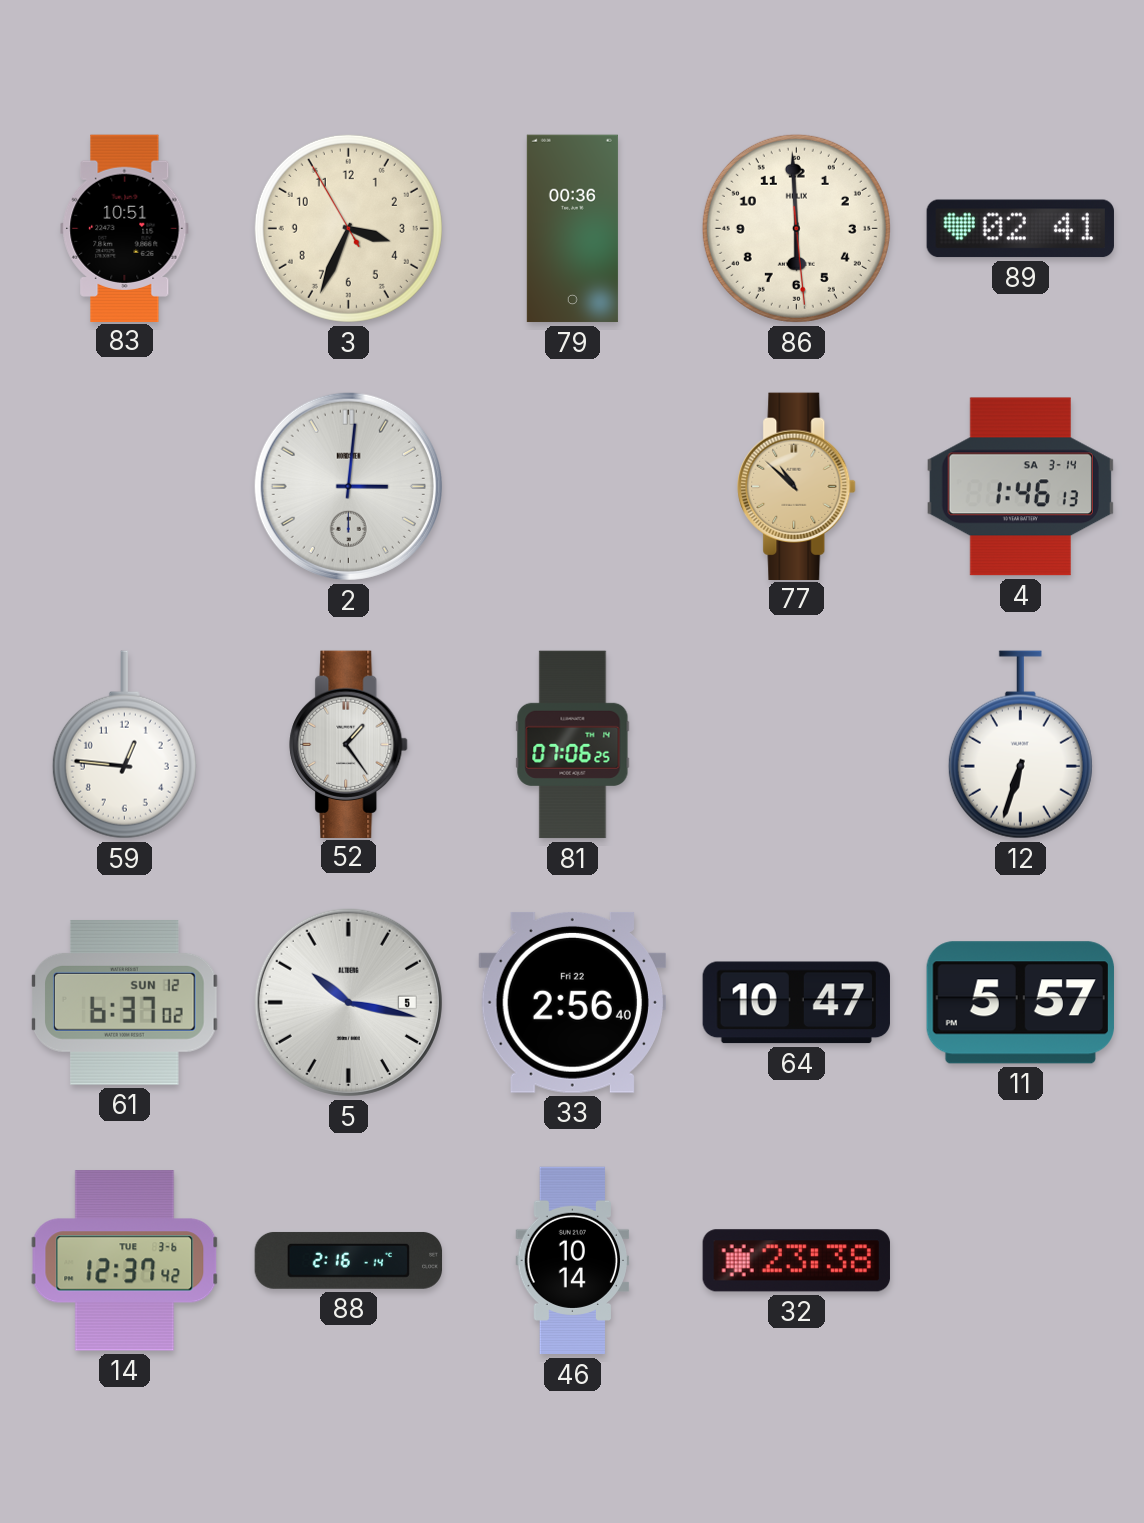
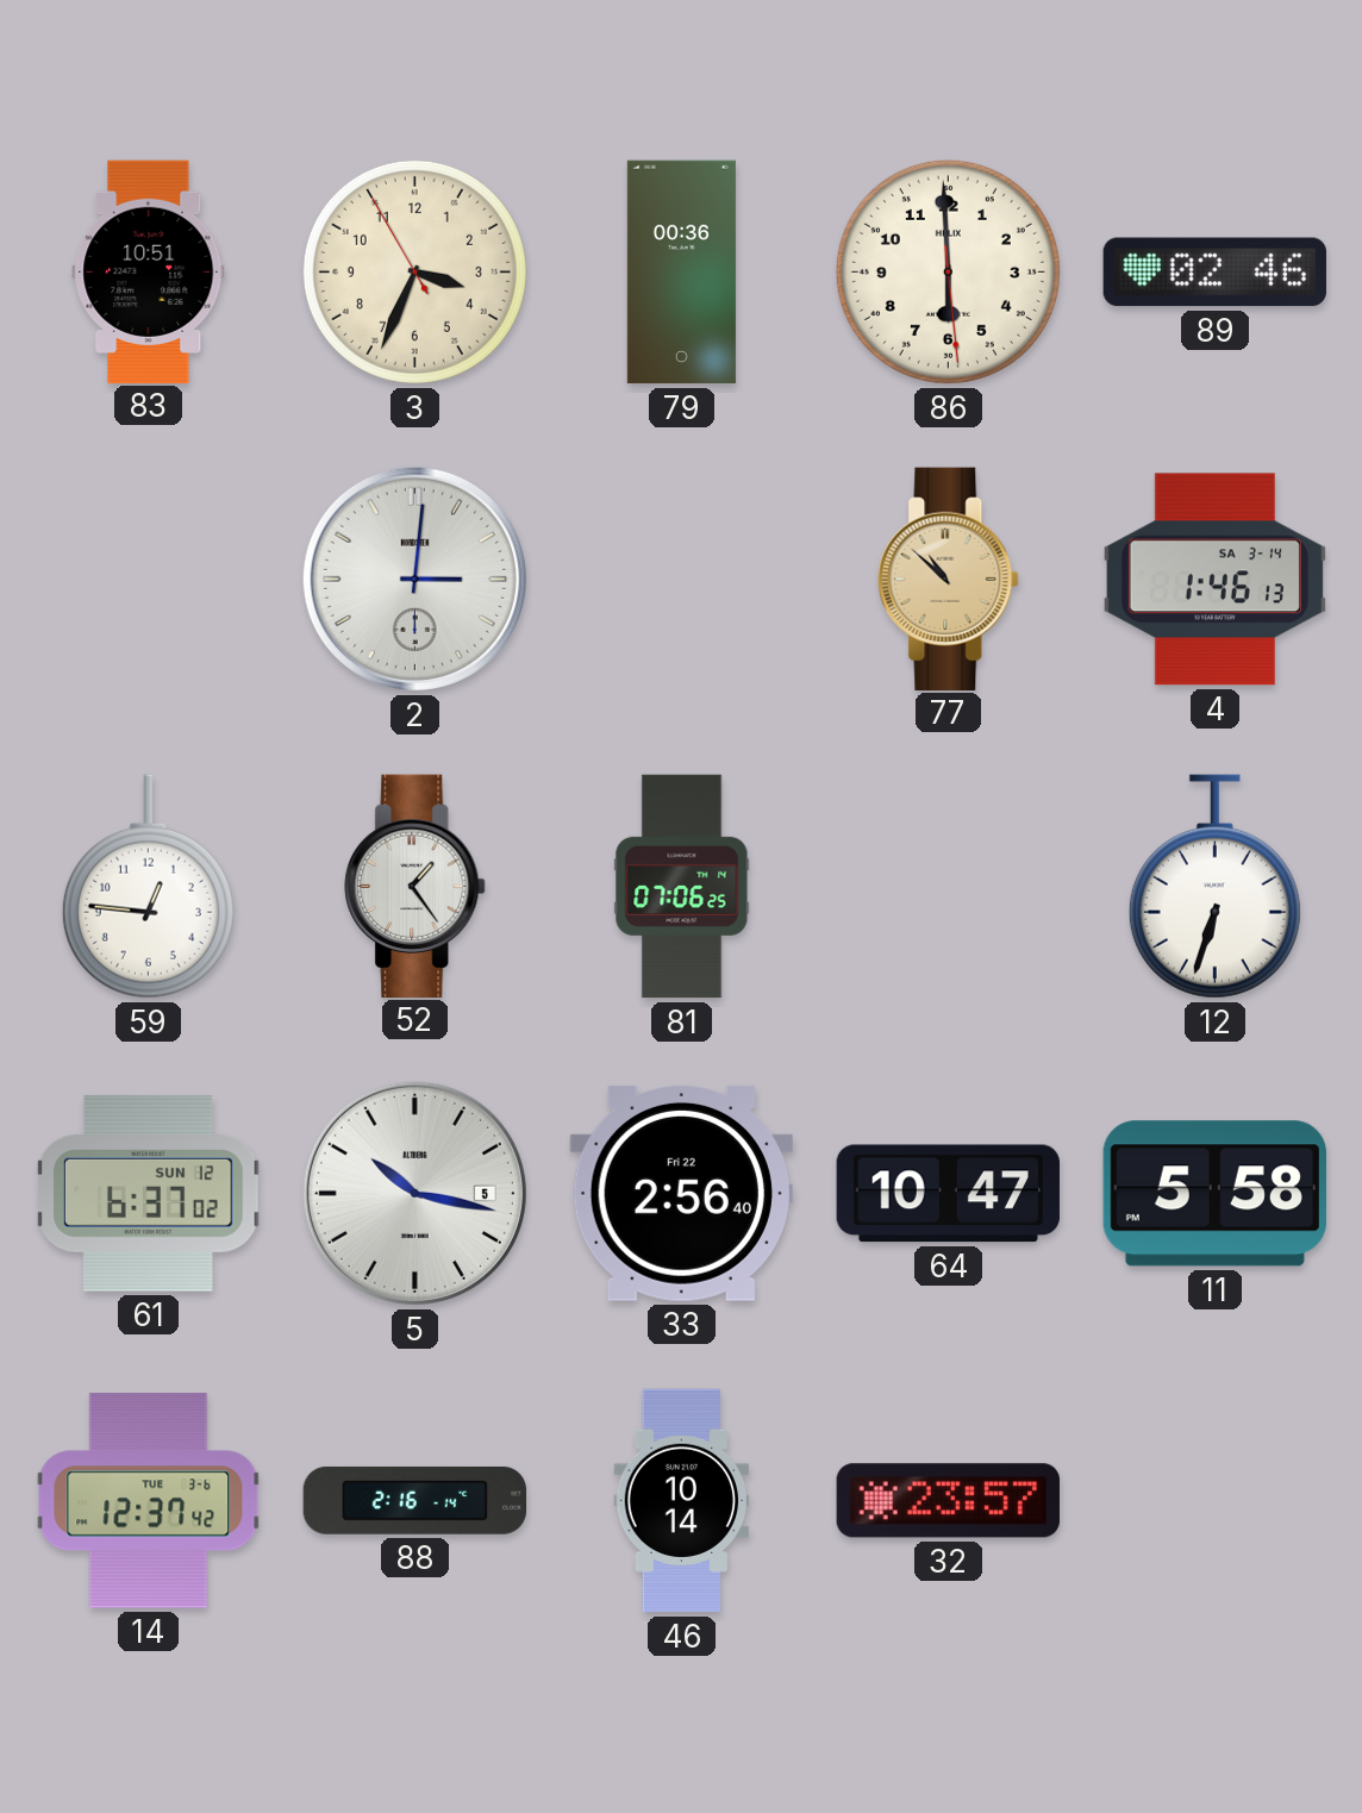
89: 02:41 -> 02:46
11: 5:57 -> 5:58
32: 23:38 -> 23:57
